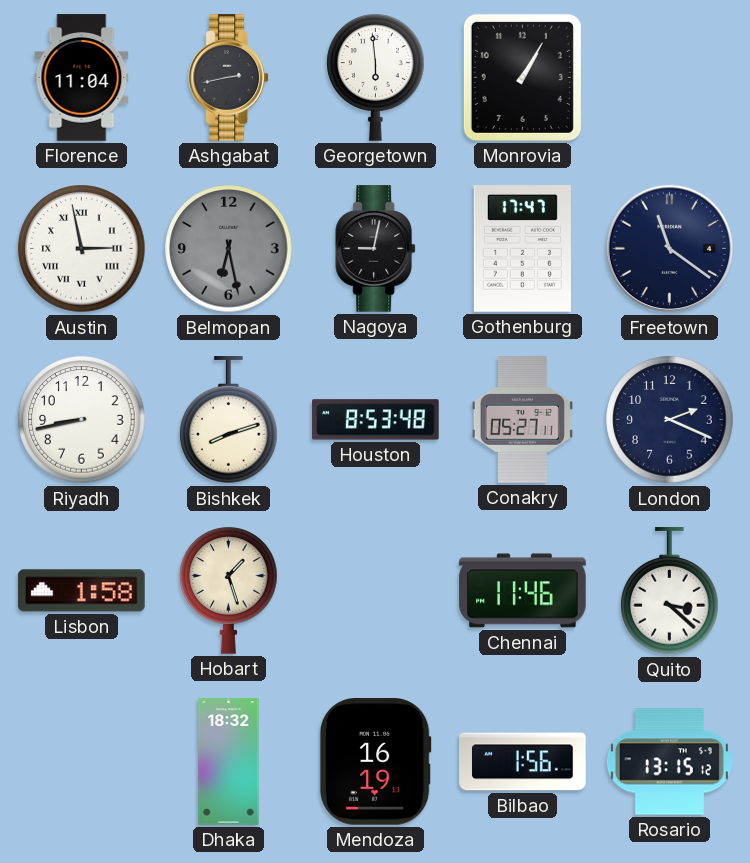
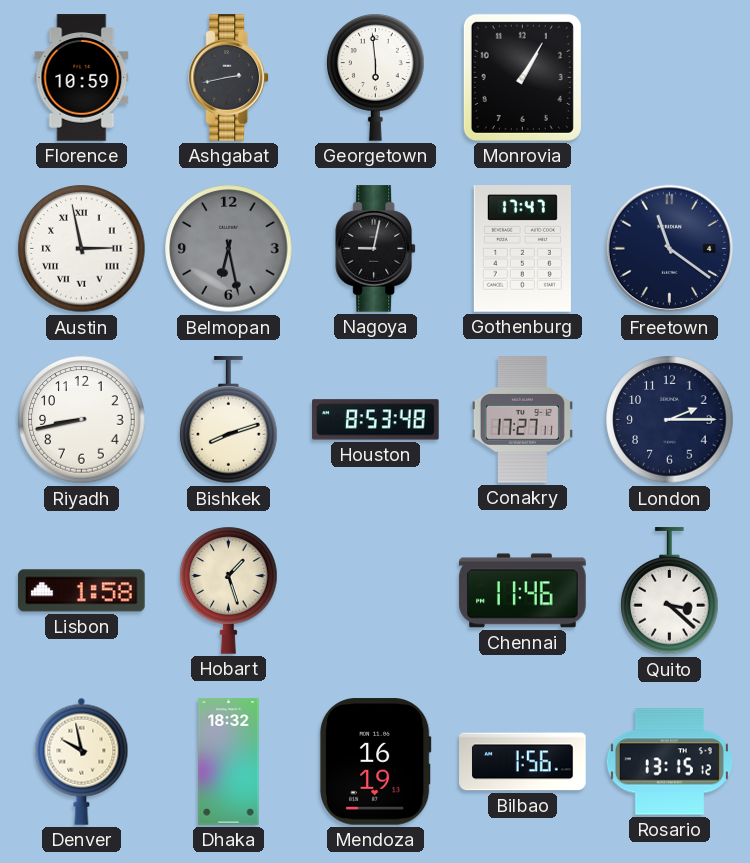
Florence: 11:04 -> 10:59
Conakry: 05:27 -> 17:27
London: 2:19 -> 2:15
Denver: none -> 9:58
